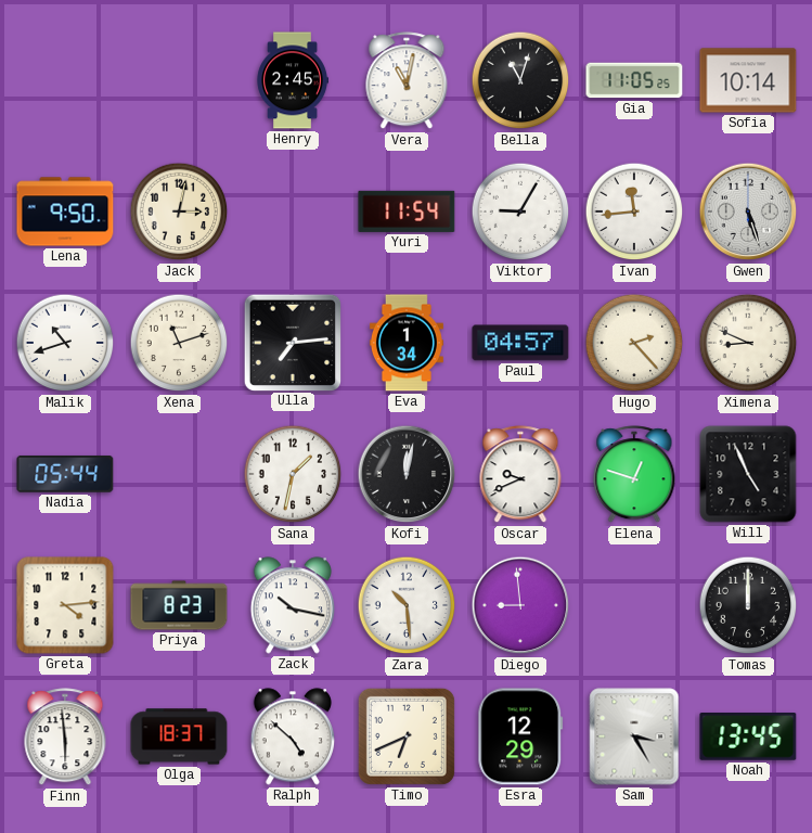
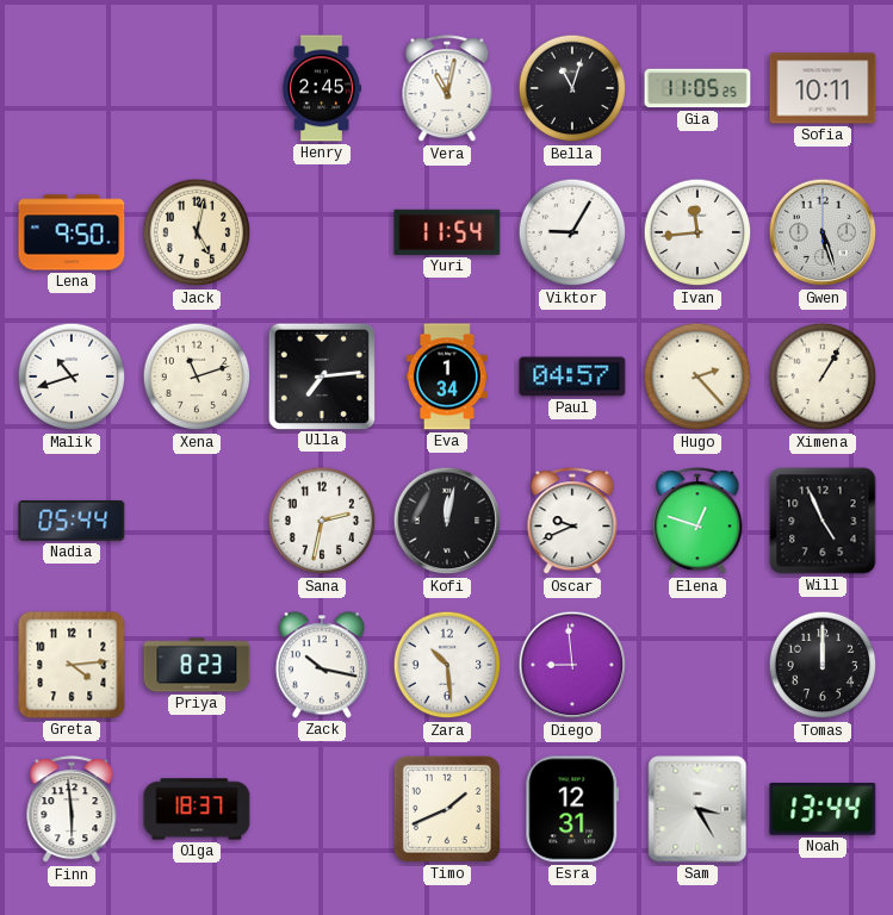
Sofia: 10:14 -> 10:11
Jack: 3:02 -> 5:02
Ximena: 8:49 -> 1:05
Sana: 1:32 -> 2:32
Ralph: 4:52 -> none
Timo: 6:41 -> 1:41
Esra: 12:29 -> 12:31
Noah: 13:45 -> 13:44
